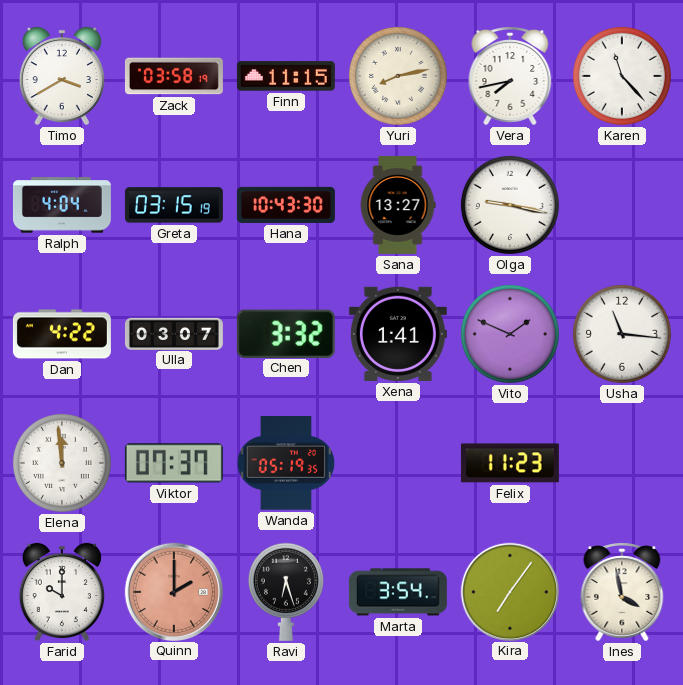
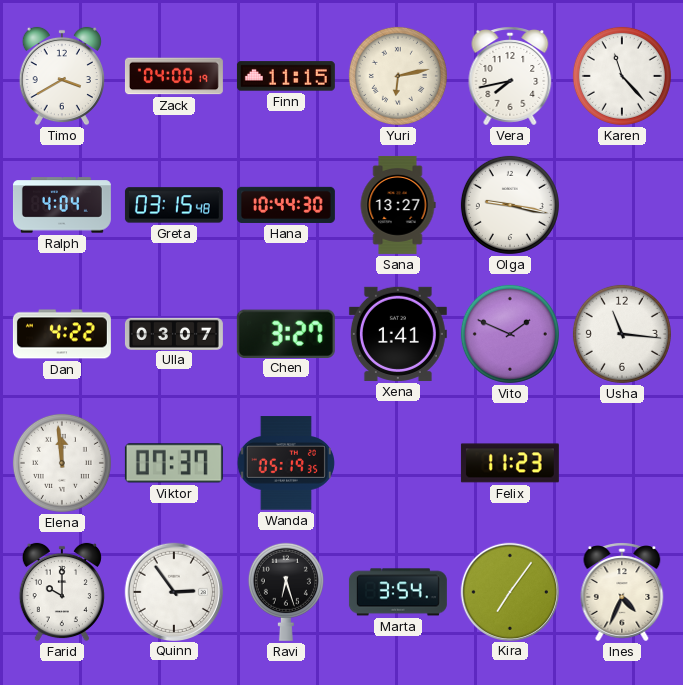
Zack: 03:58 -> 04:00
Yuri: 8:13 -> 6:13
Greta: 03:15:19 -> 03:15:48
Hana: 10:43 -> 10:44
Chen: 3:32 -> 3:27
Quinn: 2:00 -> 2:54
Quinn dial: salmon -> white
Ines: 3:58 -> 4:34
